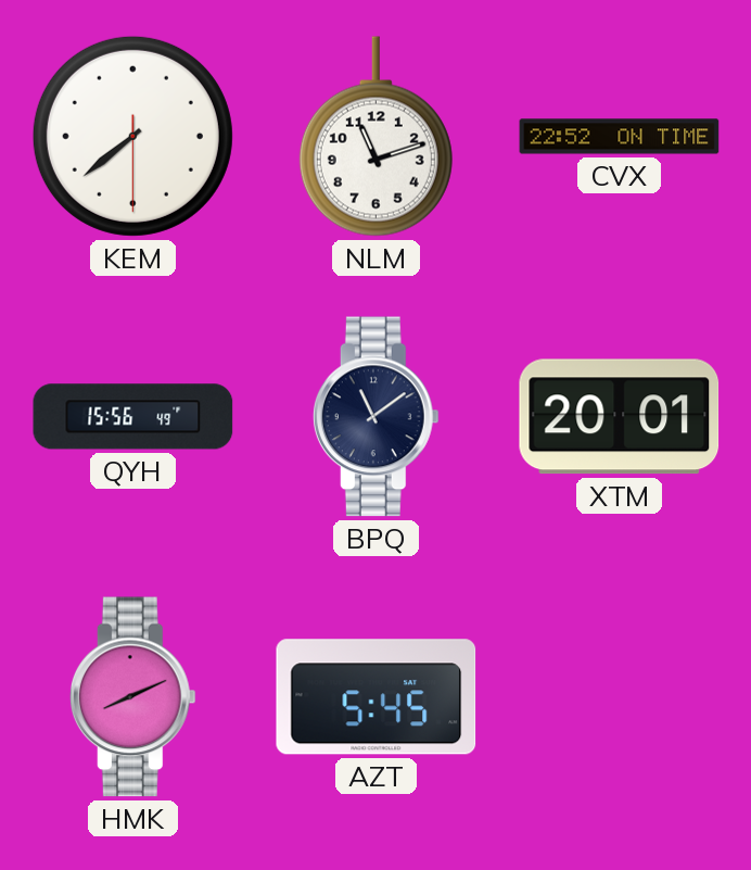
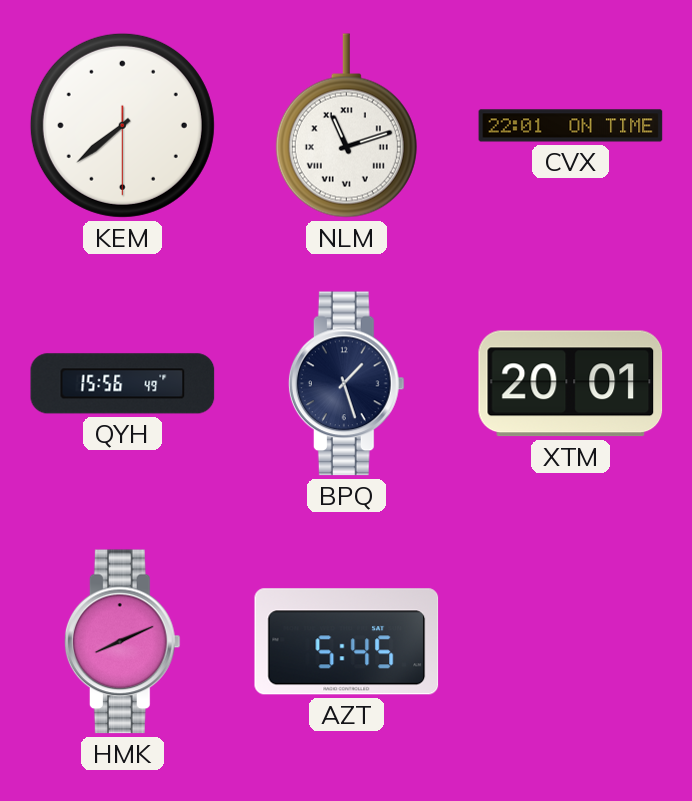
NLM numerals: Arabic -> Roman
CVX: 22:52 -> 22:01
BPQ: 11:09 -> 1:27
